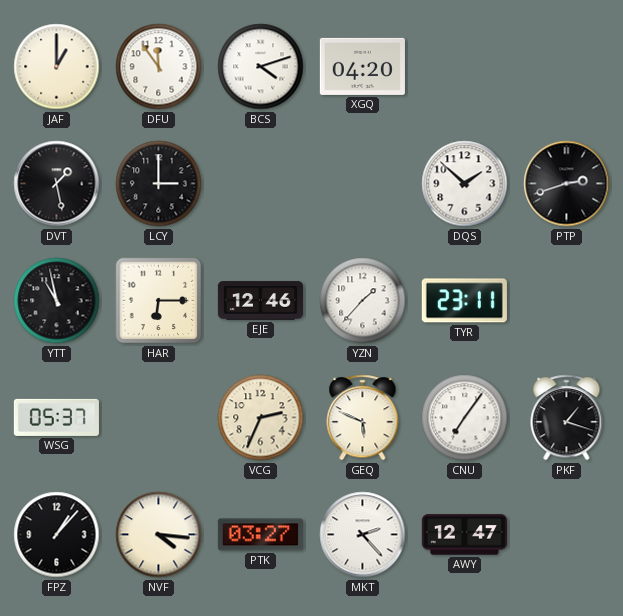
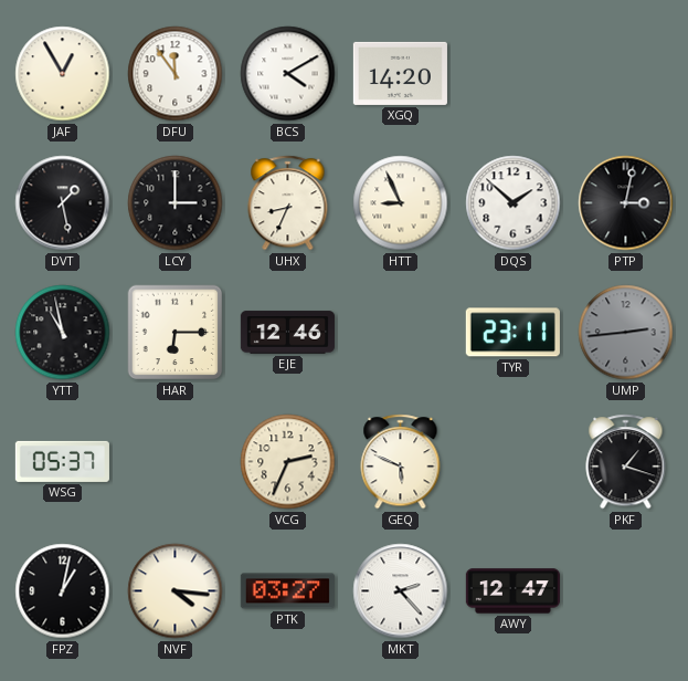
JAF: 1:00 -> 12:55
BCS: 4:12 -> 4:10
XGQ: 04:20 -> 14:20
UHX: none -> 8:34
HTT: none -> 8:56
PTP: 2:42 -> 3:02
YZN: 1:37 -> none
UMP: none -> 2:44
CNU: 7:06 -> none
FPZ: 1:07 -> 1:02
